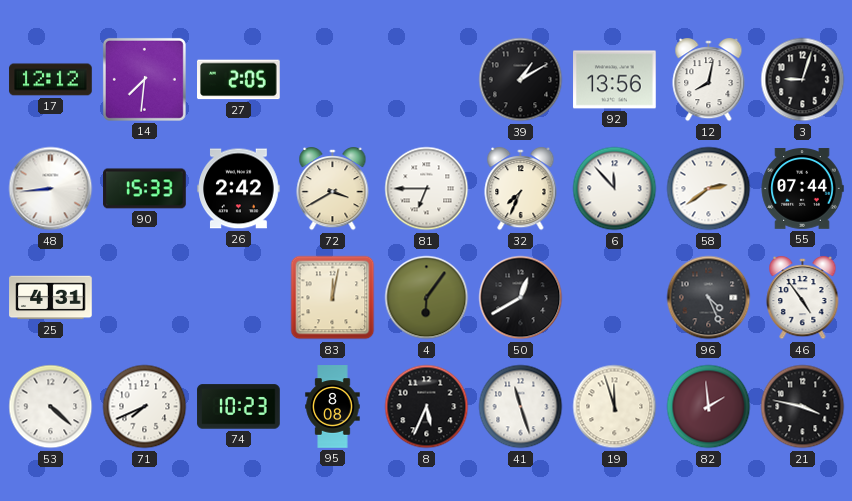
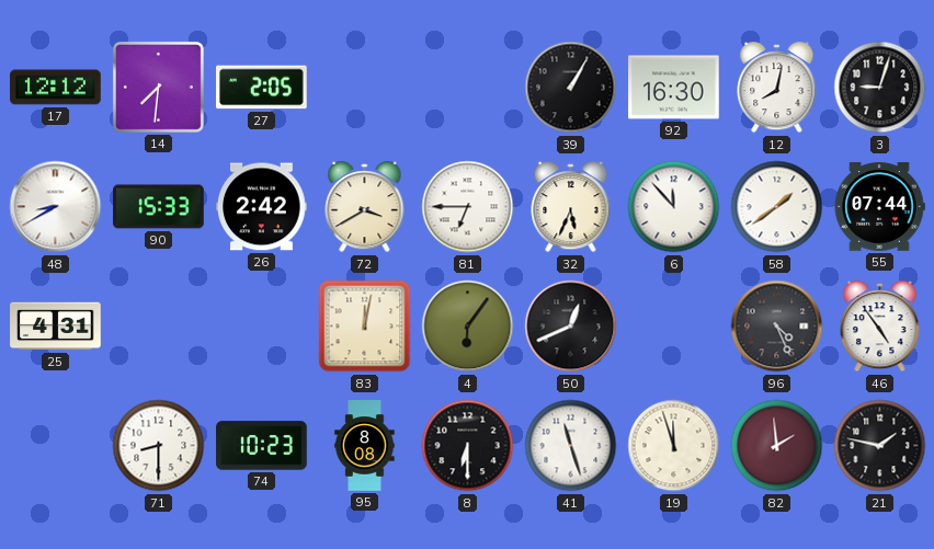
39: 1:10 -> 1:05
92: 13:56 -> 16:30
48: 8:44 -> 8:40
32: 7:34 -> 5:34
58: 2:39 -> 1:39
50: 12:40 -> 12:41
53: 4:22 -> none
71: 7:41 -> 8:30
8: 5:34 -> 6:30
21: 3:47 -> 1:47
